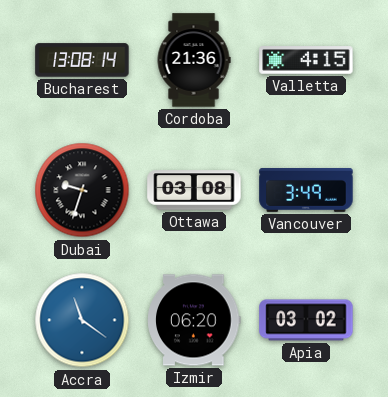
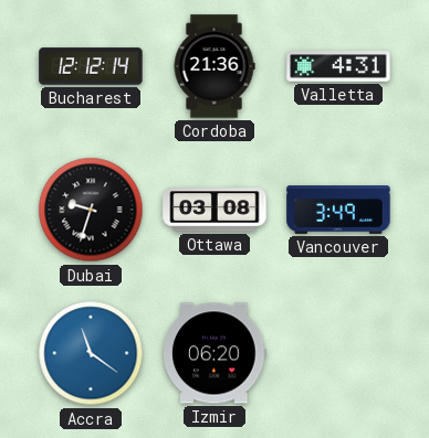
Bucharest: 13:08 -> 12:12
Valletta: 4:15 -> 4:31
Apia: 03:02 -> none
